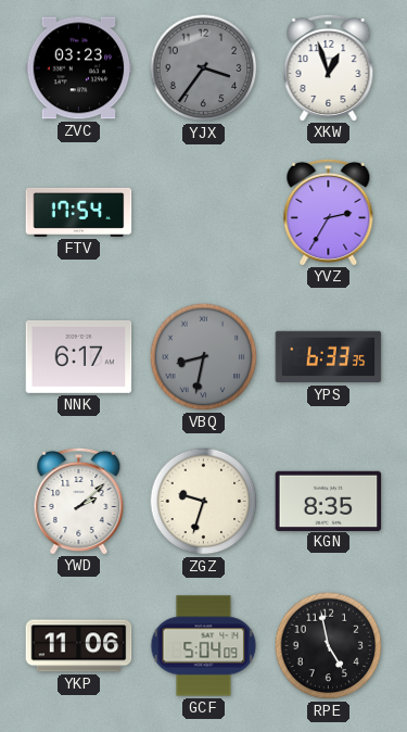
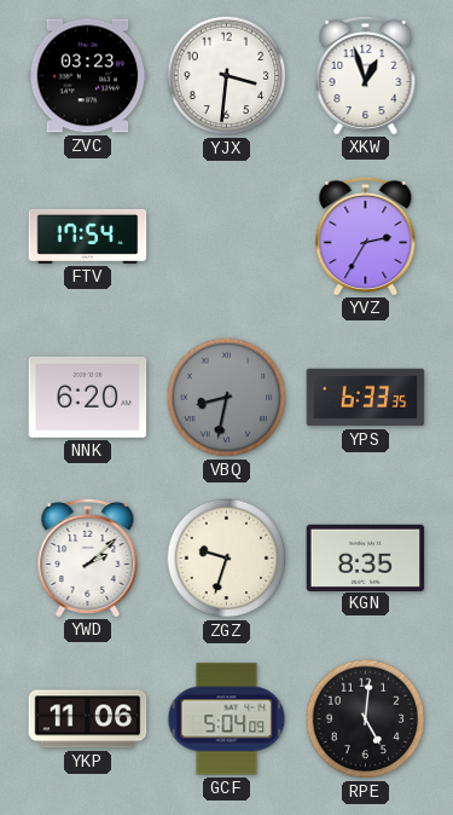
YJX: 3:36 -> 3:31
YJX dial: grey -> white
NNK: 6:17 -> 6:20
RPE: 4:58 -> 5:01
